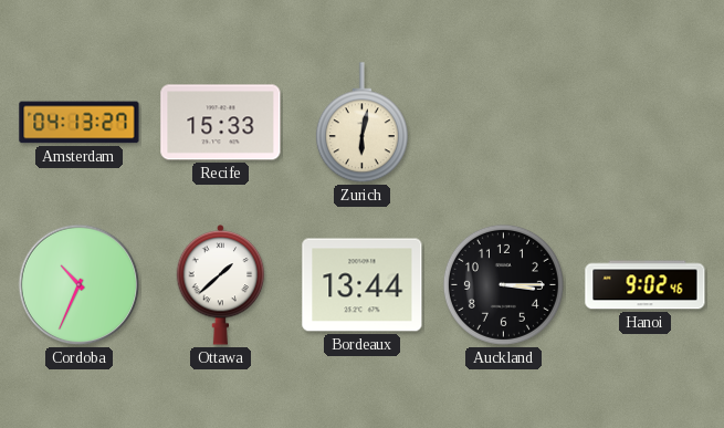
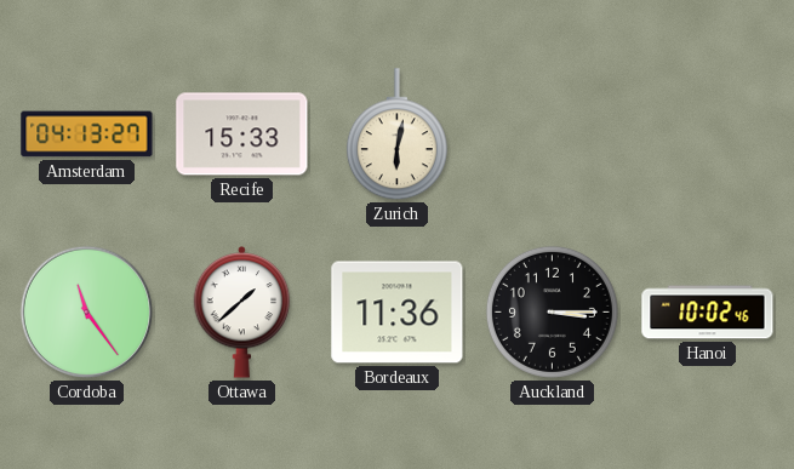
Cordoba: 10:34 -> 11:24
Bordeaux: 13:44 -> 11:36
Hanoi: 9:02 -> 10:02
